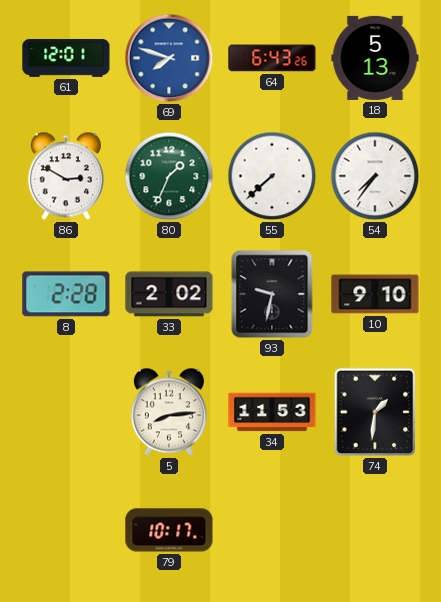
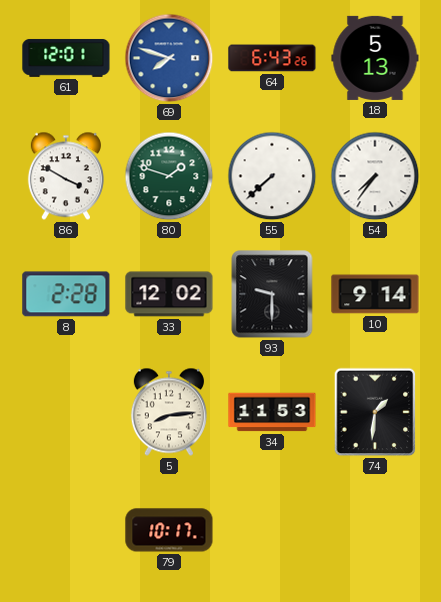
86: 2:50 -> 3:50
80: 1:34 -> 1:48
33: 2:02 -> 12:02
93: 9:32 -> 9:30
10: 9:10 -> 9:14
